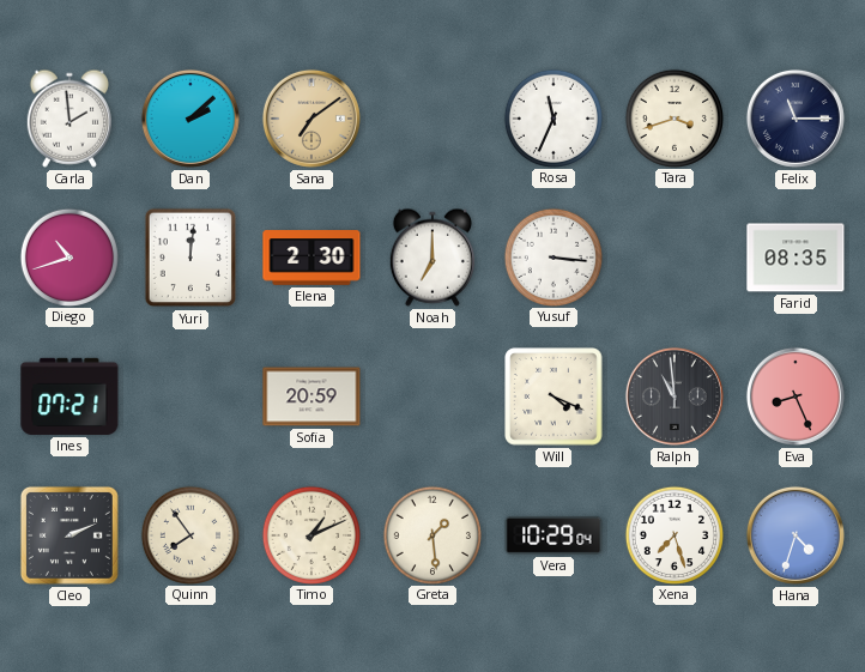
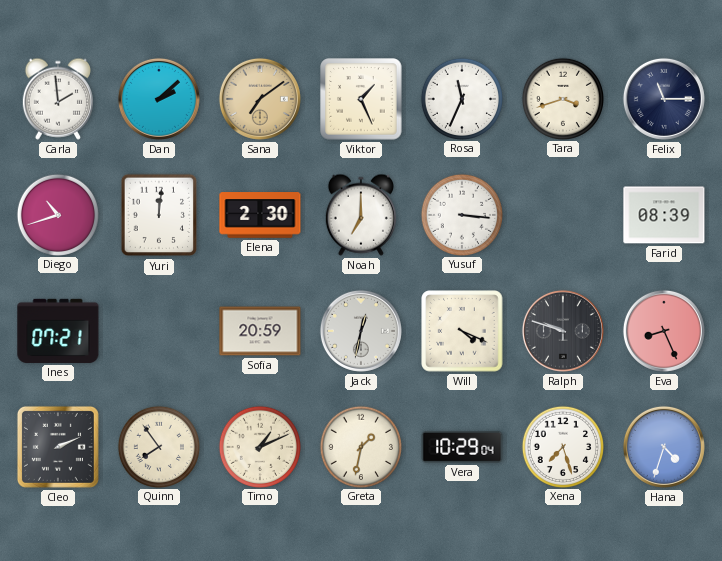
Viktor: none -> 1:26
Farid: 08:35 -> 08:39
Jack: none -> 12:32
Ralph: 10:59 -> 9:48
Greta: 1:29 -> 1:32
